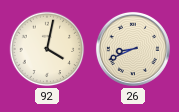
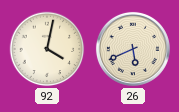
26: 8:41 -> 5:41
